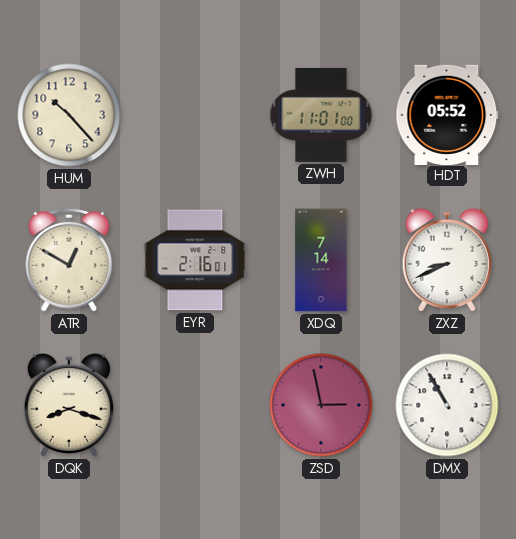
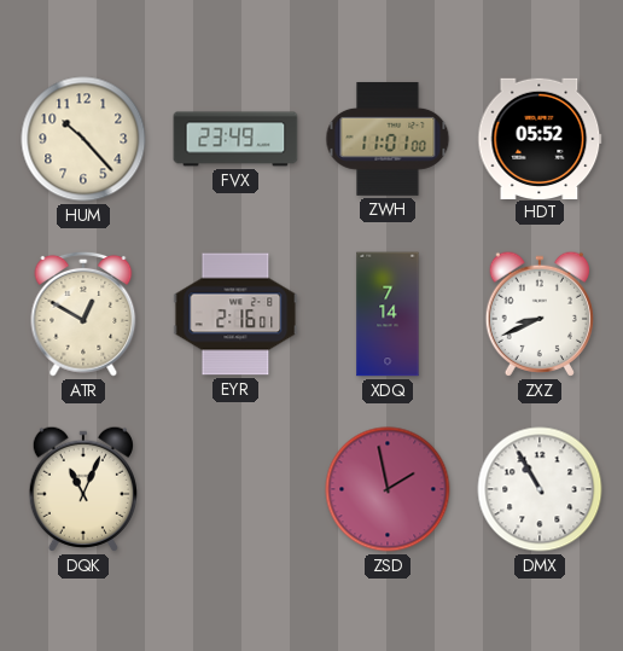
FVX: none -> 23:49
DQK: 8:18 -> 11:04
ZSD: 2:58 -> 1:58
